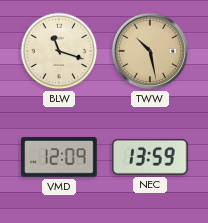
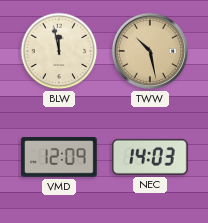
BLW: 11:18 -> 11:58
NEC: 13:59 -> 14:03
